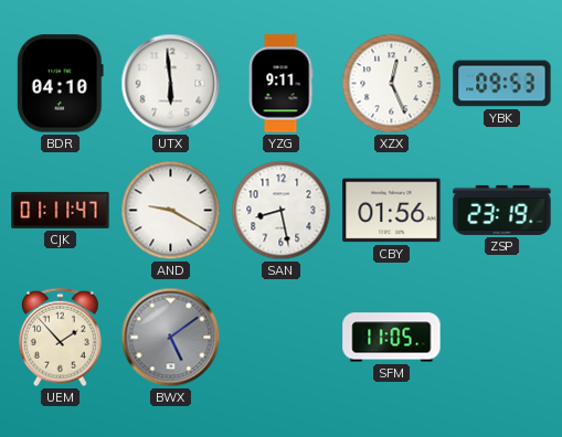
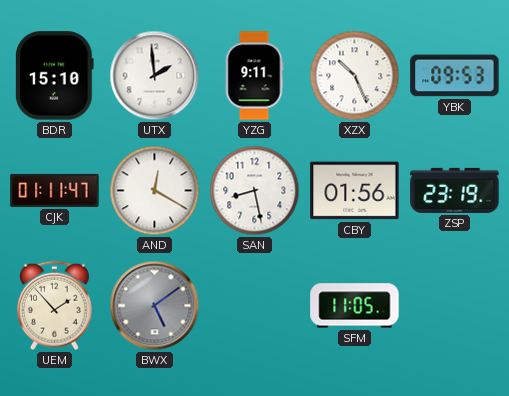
BDR: 04:10 -> 15:10
UTX: 5:59 -> 1:59
XZX: 12:26 -> 10:26
AND: 9:20 -> 12:20
